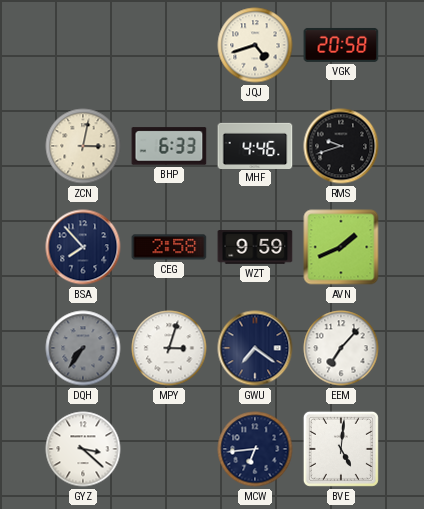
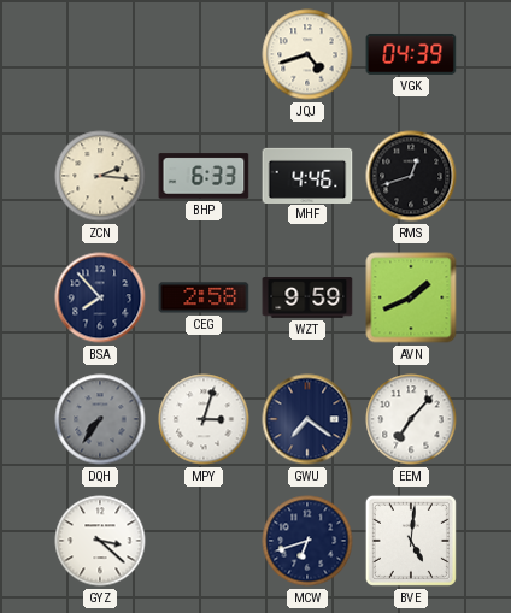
VGK: 20:58 -> 04:39
ZCN: 3:02 -> 2:16
RMS: 9:42 -> 12:42
MCW: 6:44 -> 6:42
